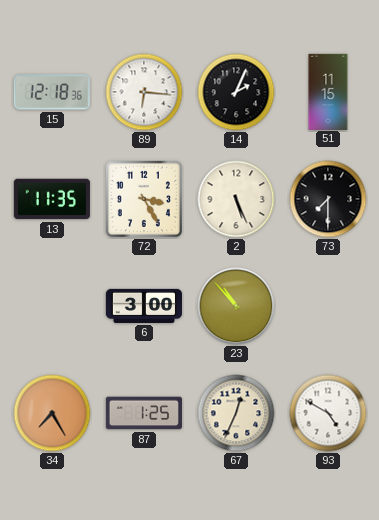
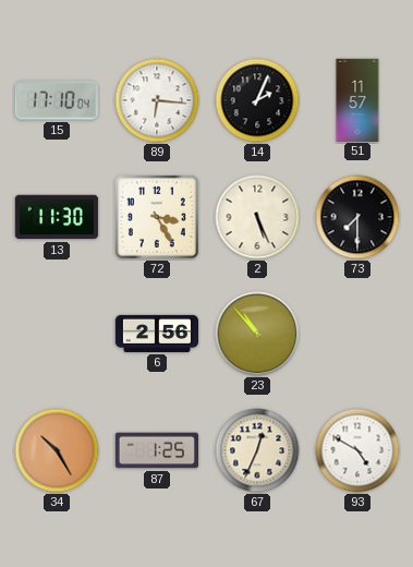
15: 12:18 -> 17:10
51: 11:15 -> 11:57
13: 11:35 -> 11:30
6: 3:00 -> 2:56
34: 7:25 -> 10:25
